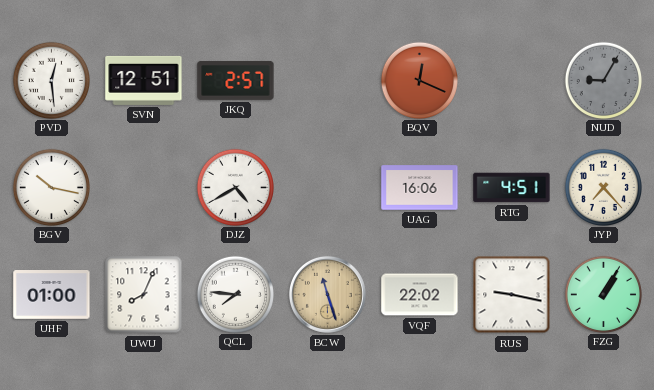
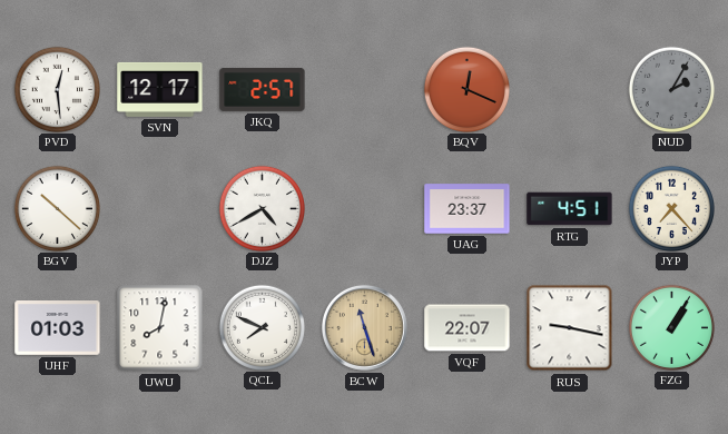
SVN: 12:51 -> 12:17
NUD: 9:05 -> 2:05
BGV: 10:17 -> 10:22
UAG: 16:06 -> 23:37
UHF: 01:00 -> 01:03
UWU: 8:04 -> 8:02
QCL: 7:46 -> 7:49
VQF: 22:02 -> 22:07
